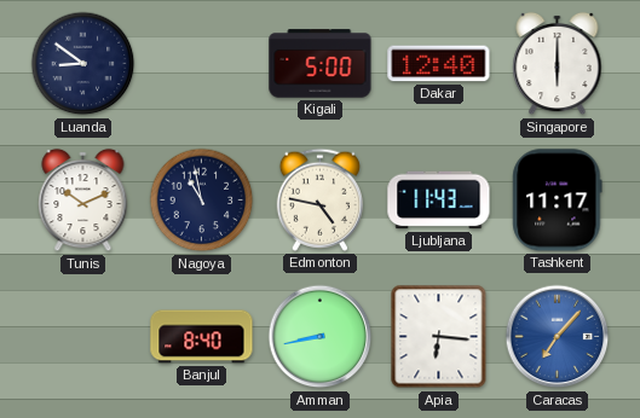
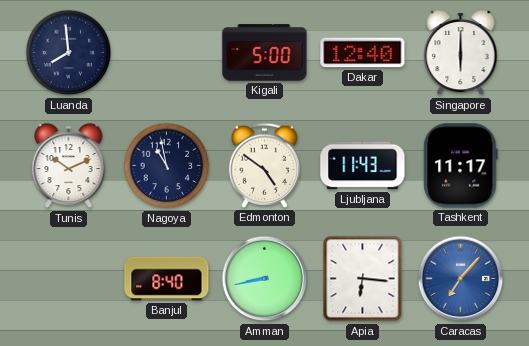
Luanda: 8:51 -> 7:59
Edmonton: 4:47 -> 4:51
